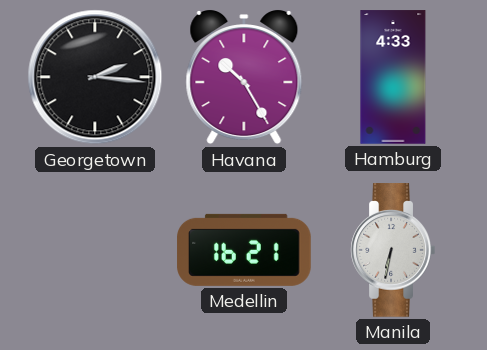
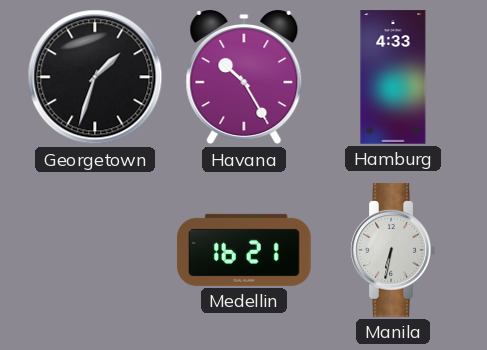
Georgetown: 2:16 -> 1:33
